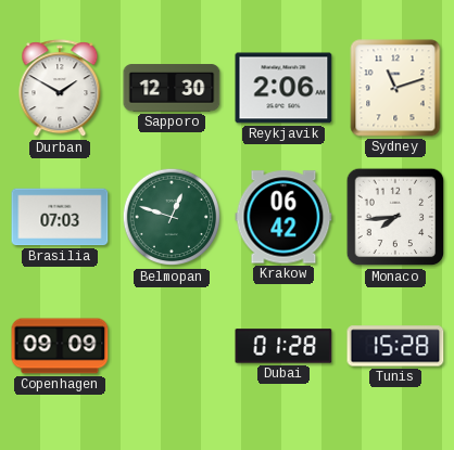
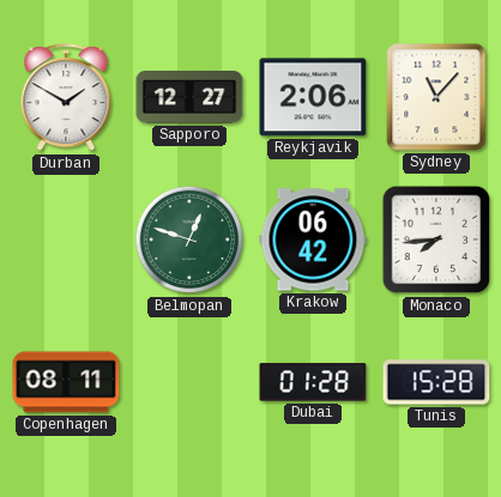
Sapporo: 12:30 -> 12:27
Sydney: 11:12 -> 11:07
Brasilia: 07:03 -> none
Copenhagen: 09:09 -> 08:11
